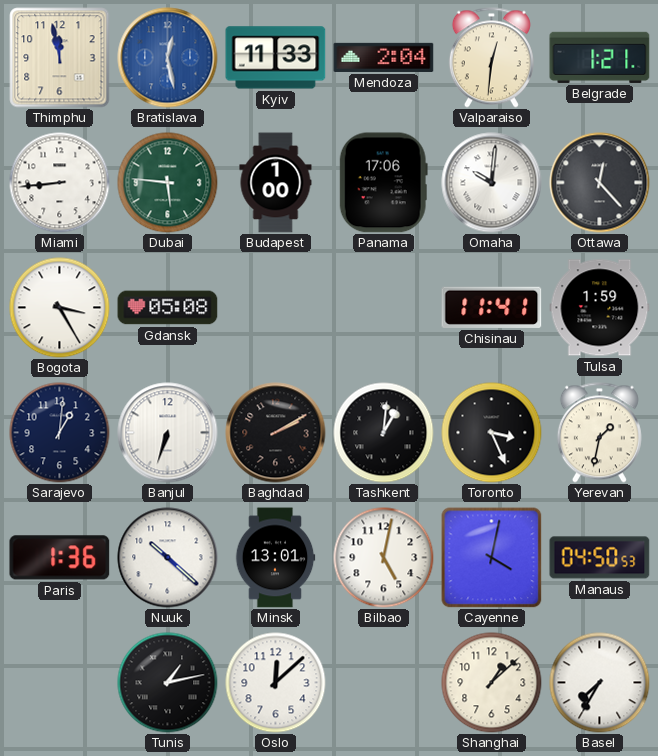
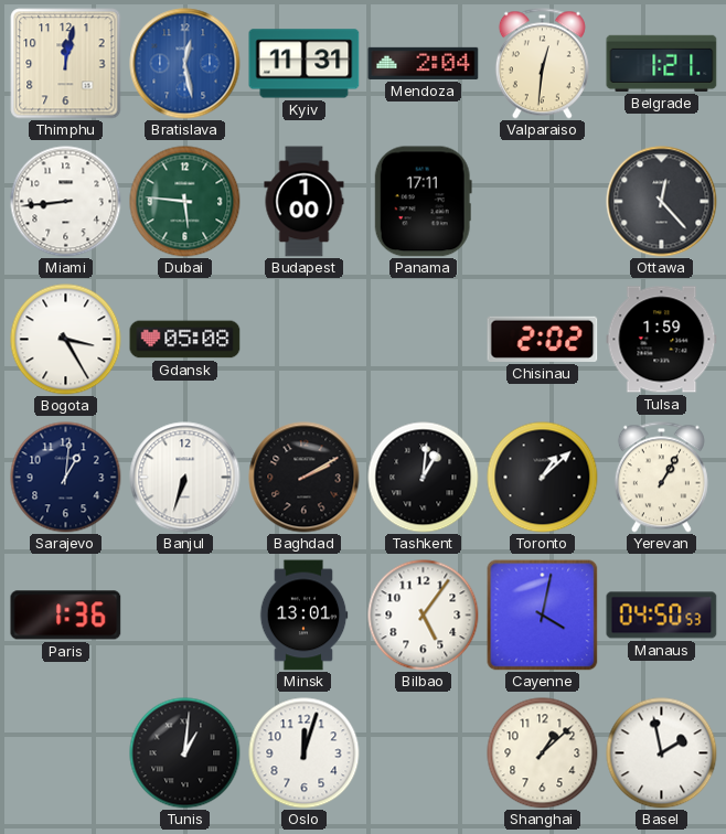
Thimphu: 11:58 -> 12:02
Kyiv: 11:33 -> 11:31
Panama: 17:06 -> 17:11
Omaha: 10:01 -> none
Chisinau: 11:41 -> 2:02
Toronto: 3:26 -> 1:08
Yerevan: 1:32 -> 1:05
Nuuk: 10:22 -> none
Bilbao: 5:02 -> 5:06
Tunis: 1:13 -> 1:01
Oslo: 12:08 -> 12:03
Basel: 7:35 -> 1:58
